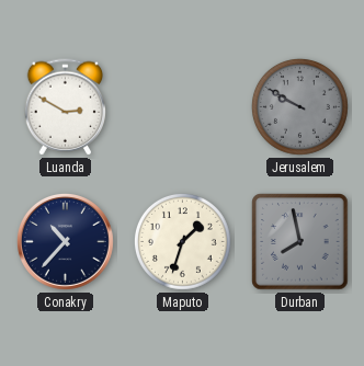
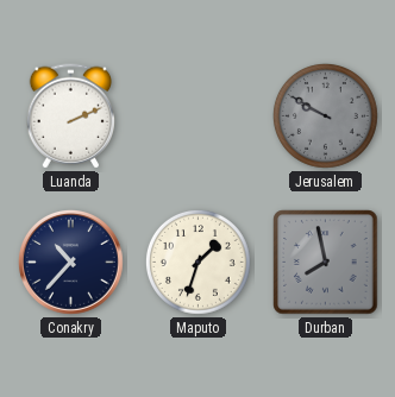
Luanda: 2:50 -> 2:11
